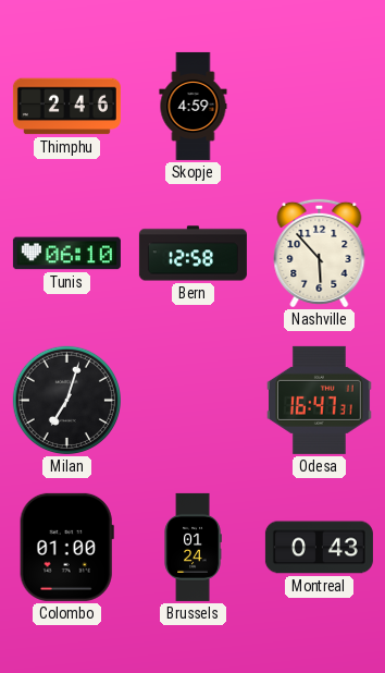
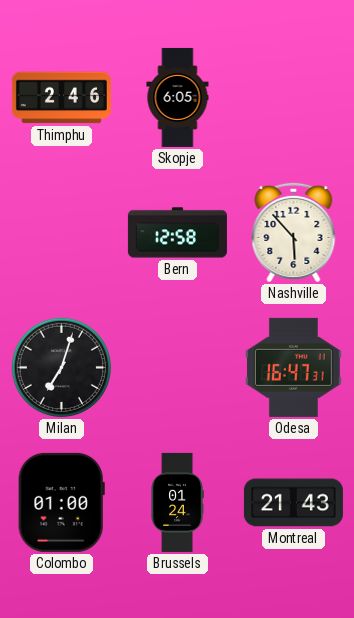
Skopje: 4:59 -> 6:05
Tunis: 06:10 -> none
Montreal: 0:43 -> 21:43
